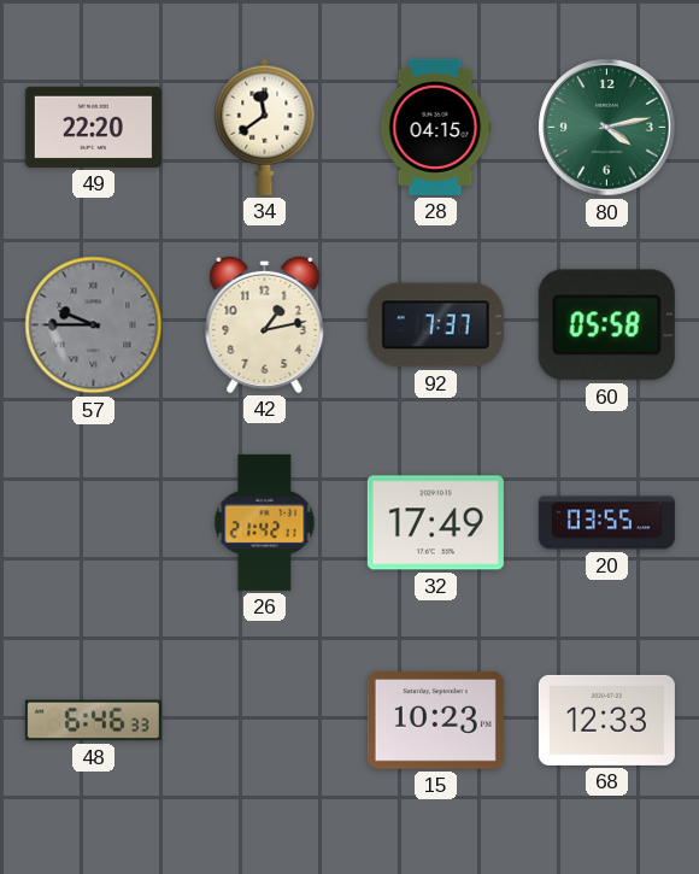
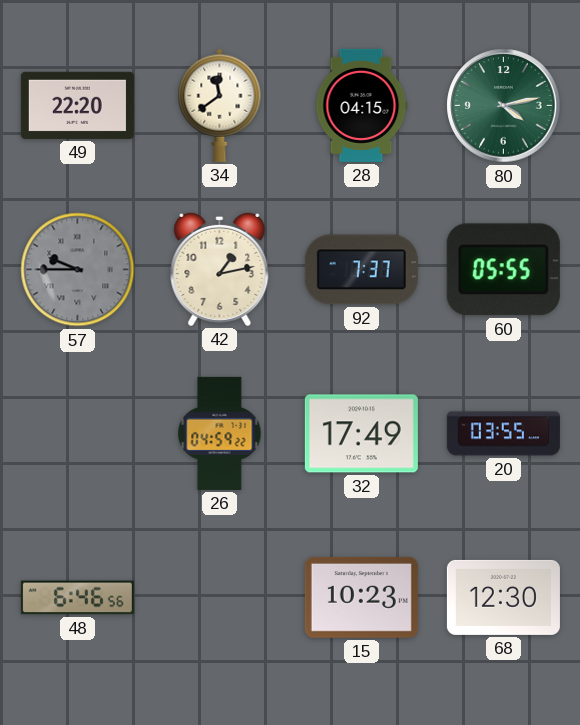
60: 05:58 -> 05:55
26: 21:42 -> 04:59
48: 6:46:33 -> 6:46:56
68: 12:33 -> 12:30
